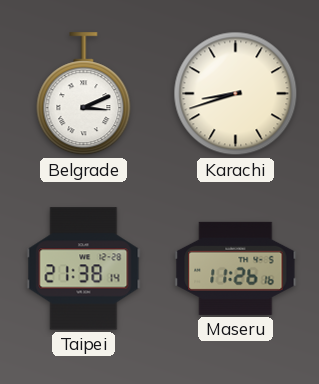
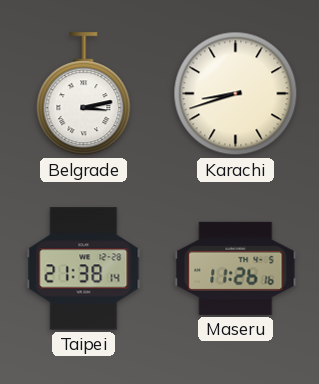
Belgrade: 3:11 -> 3:13
